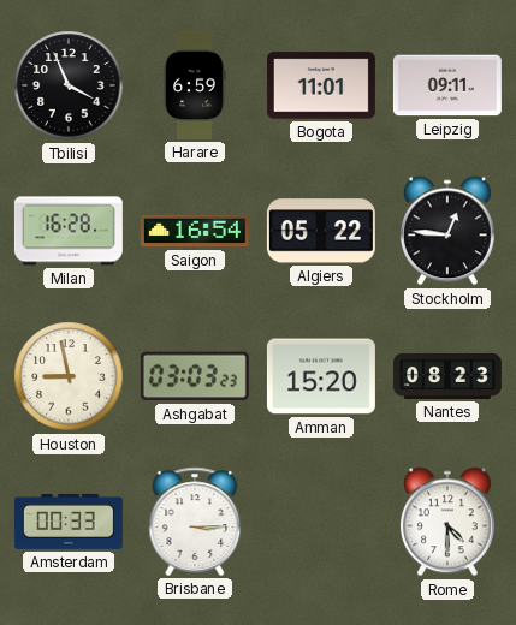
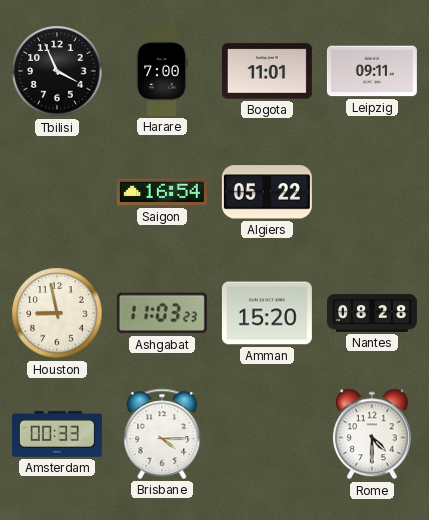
Harare: 6:59 -> 7:00
Milan: 16:28 -> none
Stockholm: 12:46 -> none
Ashgabat: 03:03 -> 11:03
Nantes: 08:23 -> 08:28
Brisbane: 3:15 -> 4:15
